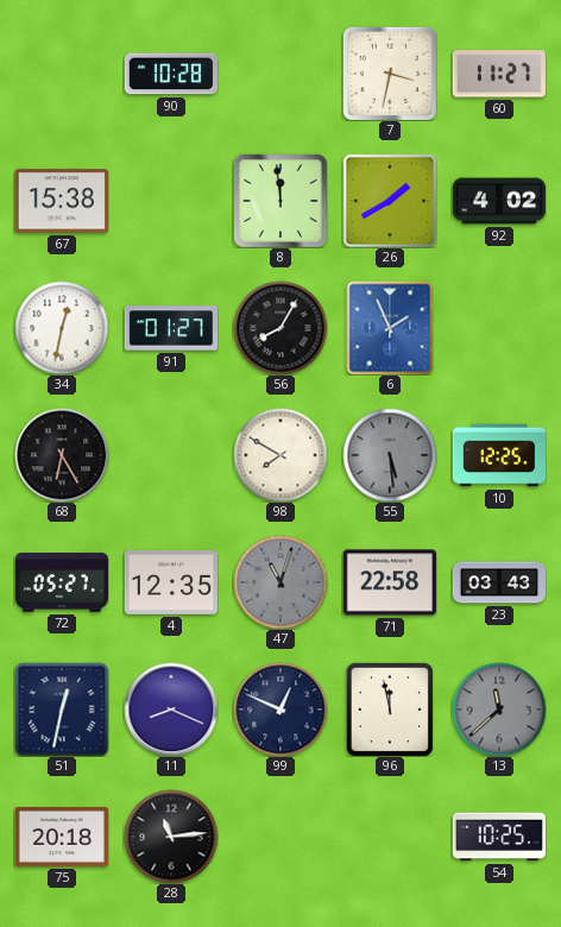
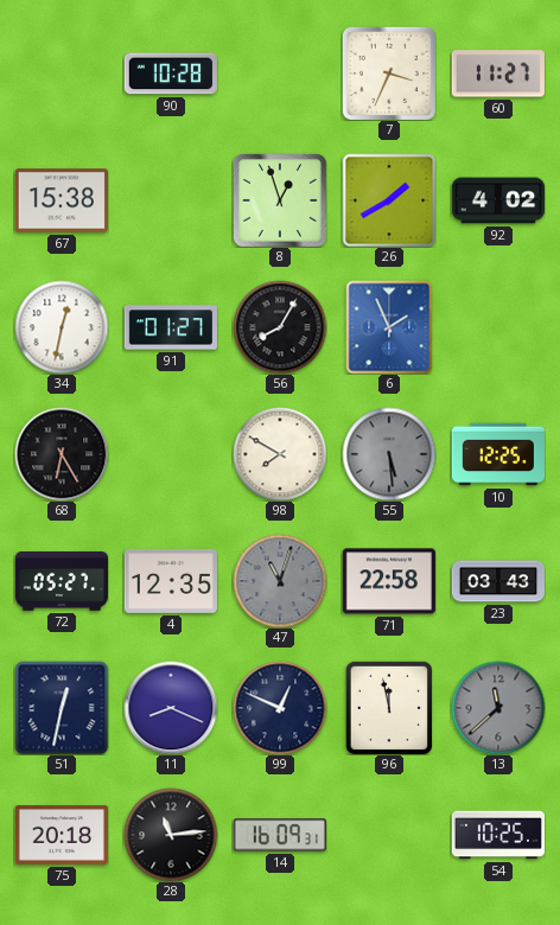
7: 3:32 -> 3:34
8: 11:59 -> 12:57
14: none -> 16:09
